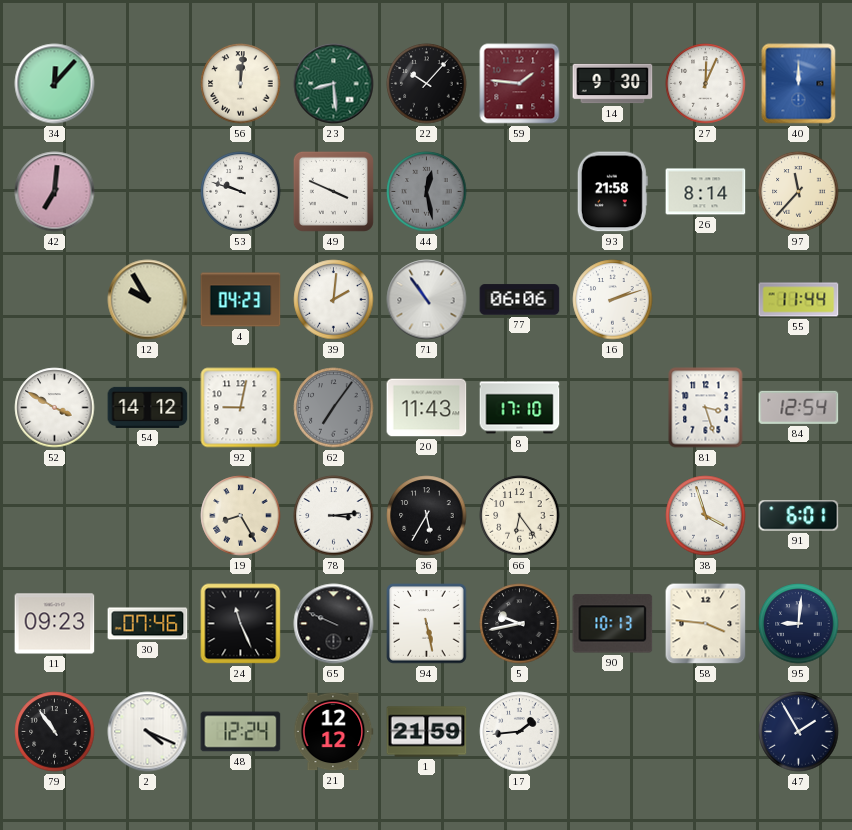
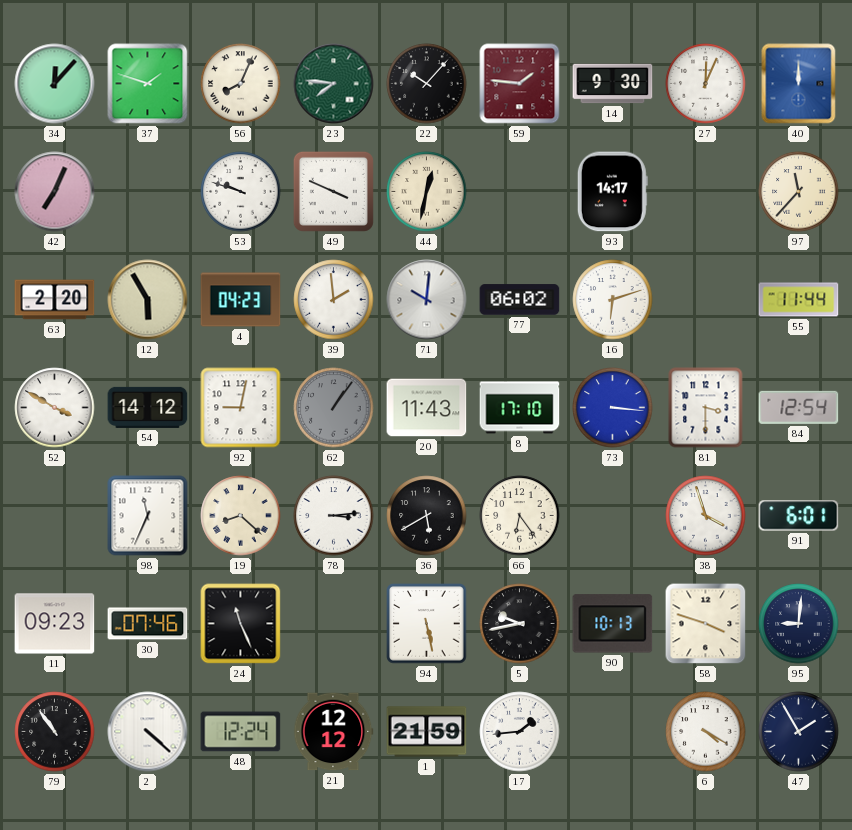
37: none -> 1:48
56: 12:01 -> 8:04
23: 8:29 -> 7:46
42: 7:01 -> 7:04
44: 12:28 -> 12:32
44 dial: grey -> cream
93: 21:58 -> 14:17
26: 8:14 -> none
63: none -> 2:20
12: 9:55 -> 5:55
39: 2:01 -> 1:59
71: 10:54 -> 10:01
77: 06:06 -> 06:02
16: 2:12 -> 6:12
62: 7:06 -> 1:06
73: none -> 3:16
81: 3:27 -> 3:30
98: none -> 11:34
19: 8:25 -> 8:22
36: 5:35 -> 5:40
65: 9:49 -> none
58: 3:46 -> 3:48
2: 4:19 -> 4:22
6: none -> 4:20
